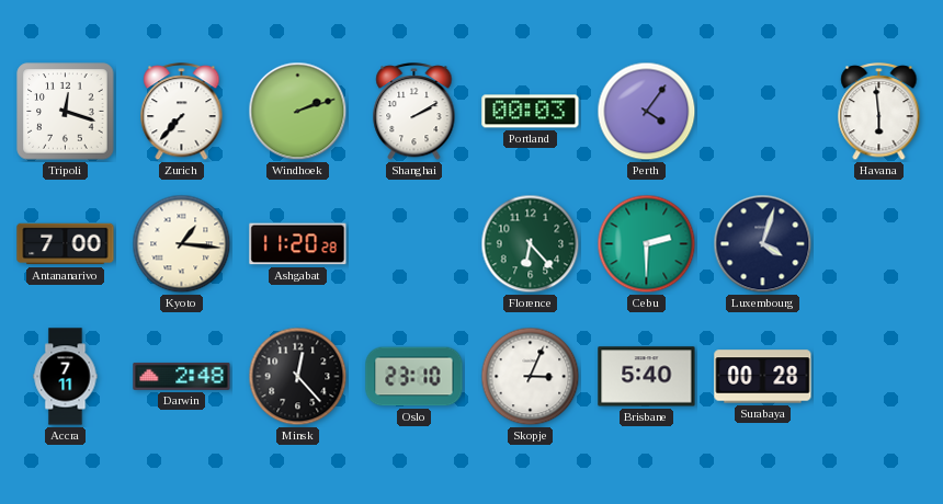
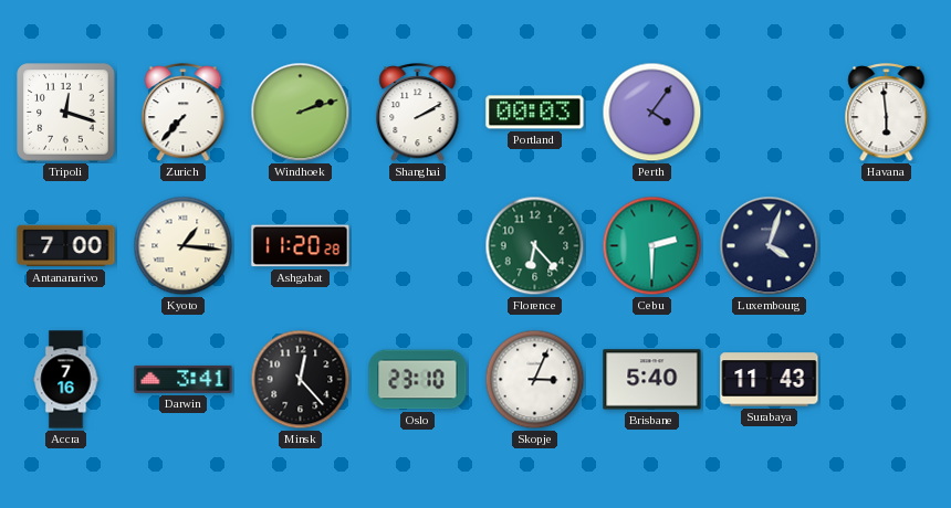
Accra: 7:11 -> 7:16
Darwin: 2:48 -> 3:41
Surabaya: 00:28 -> 11:43
